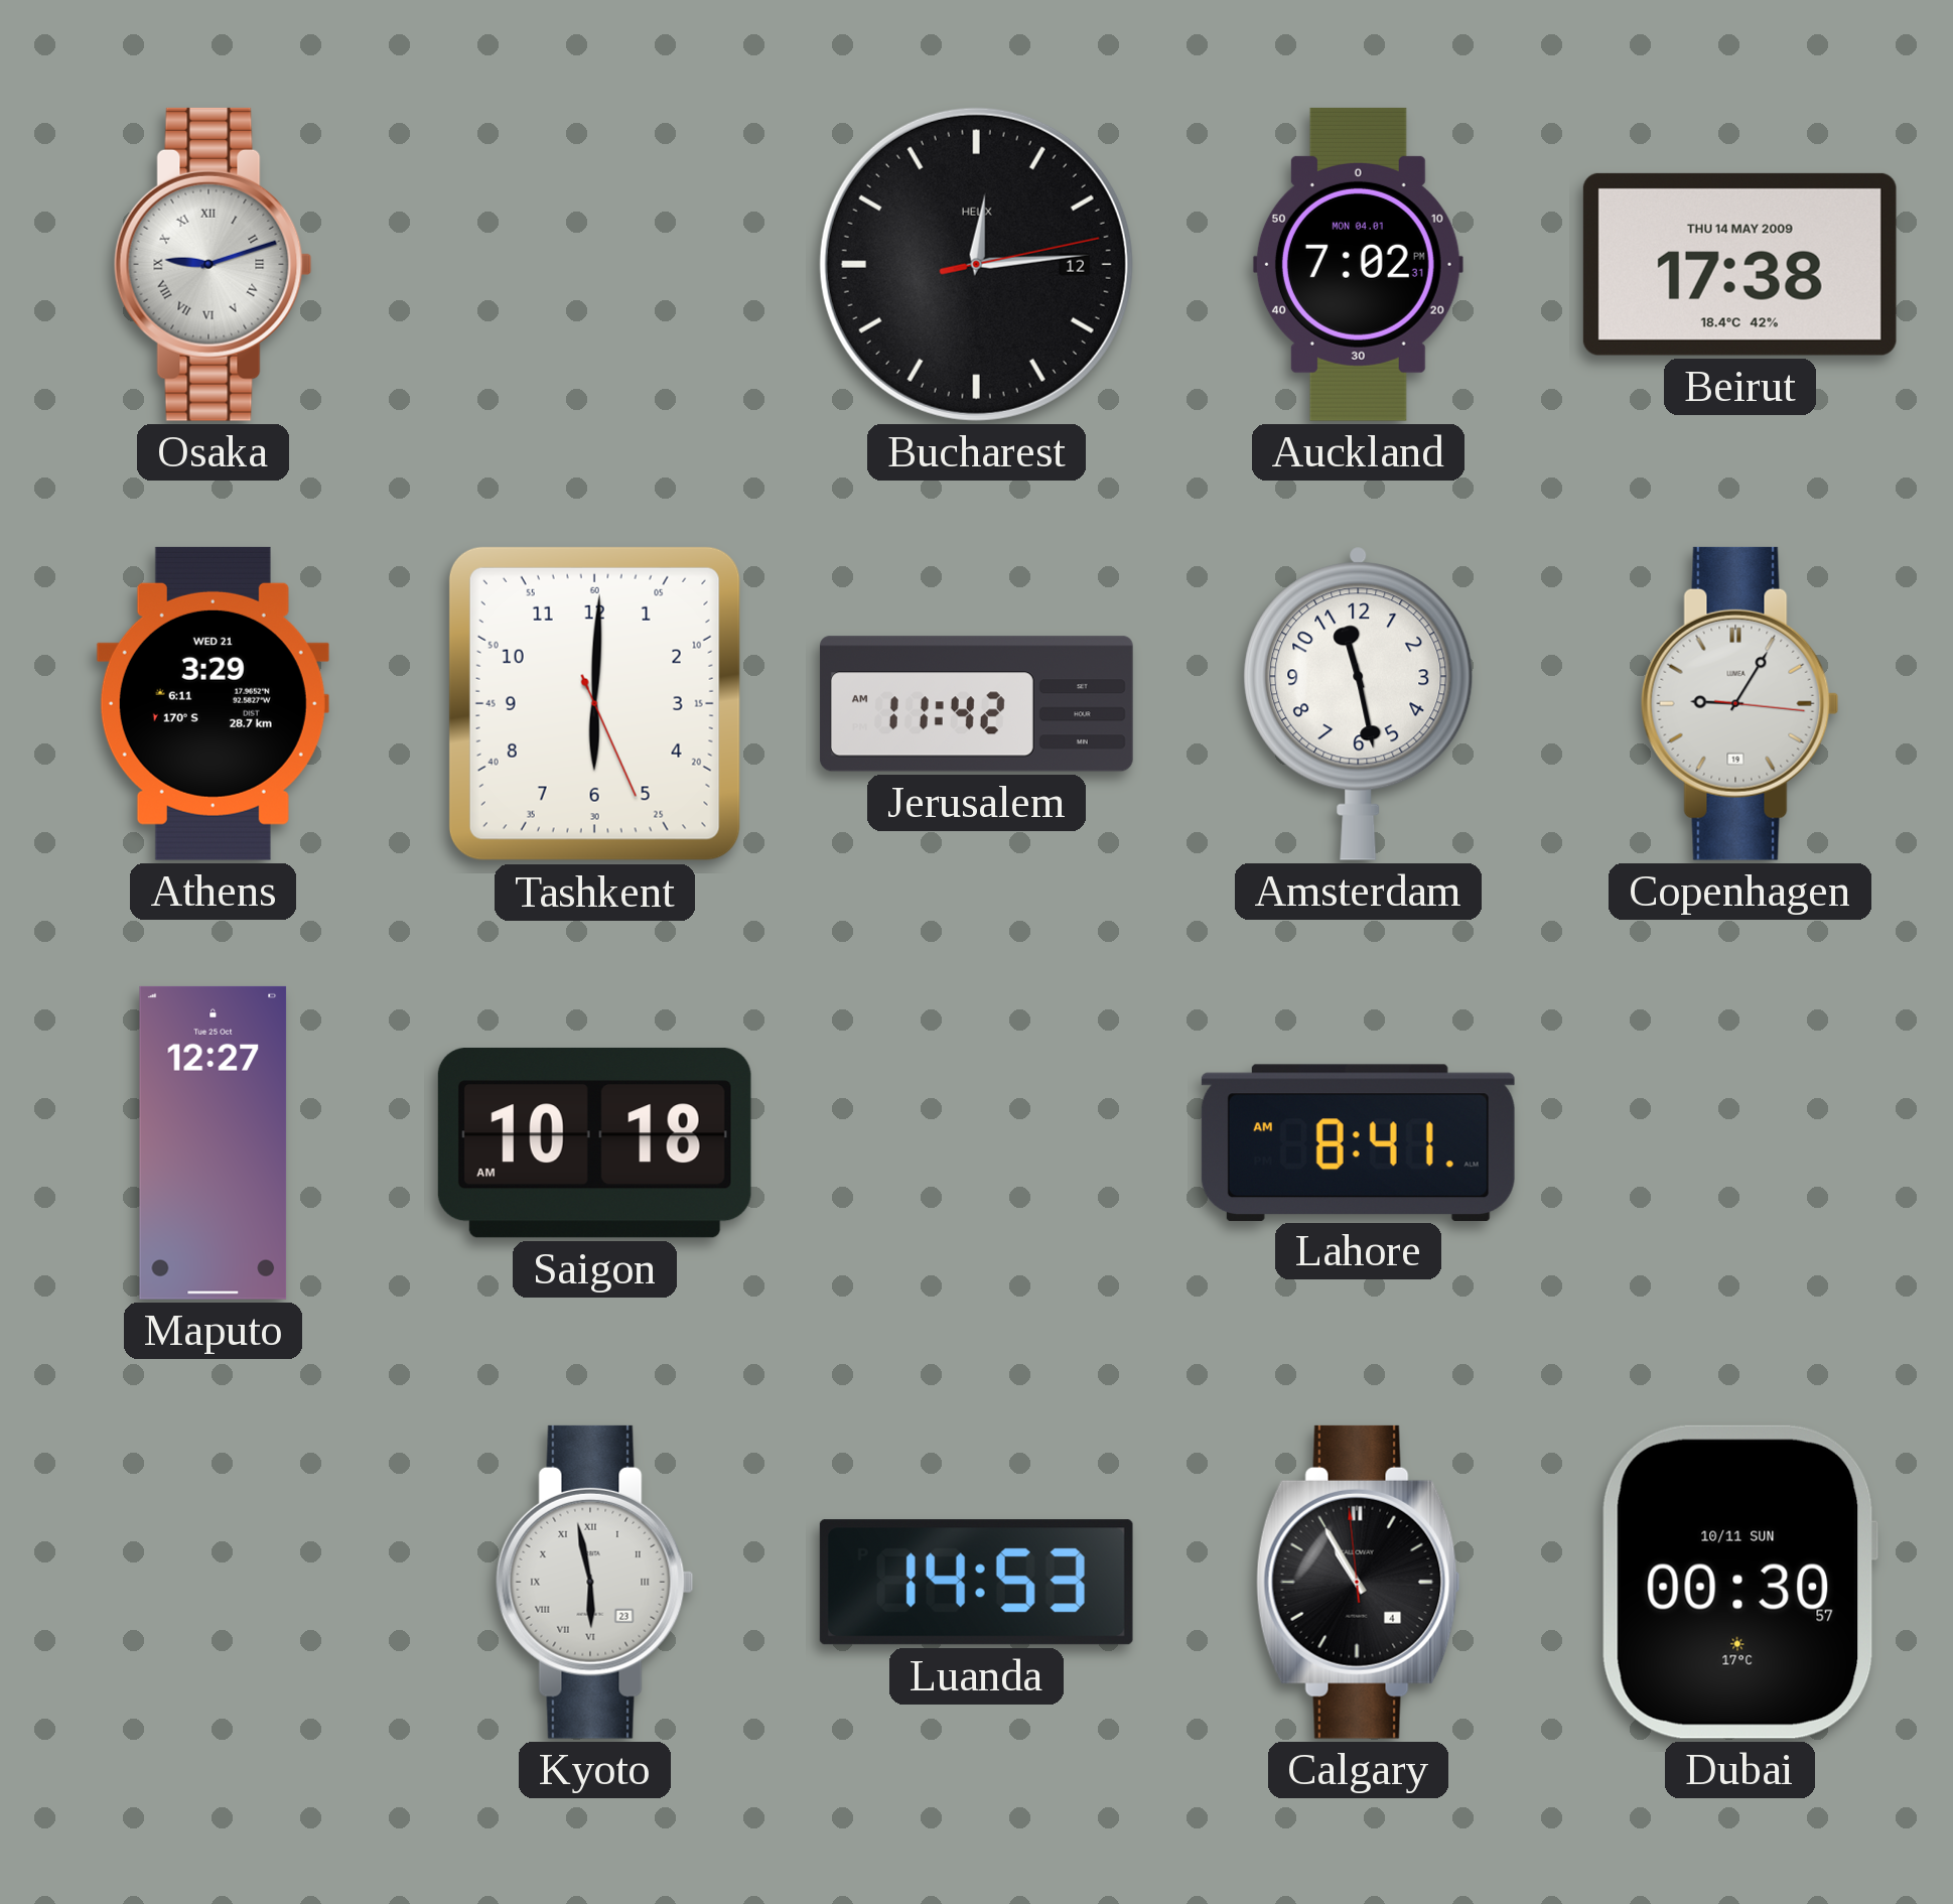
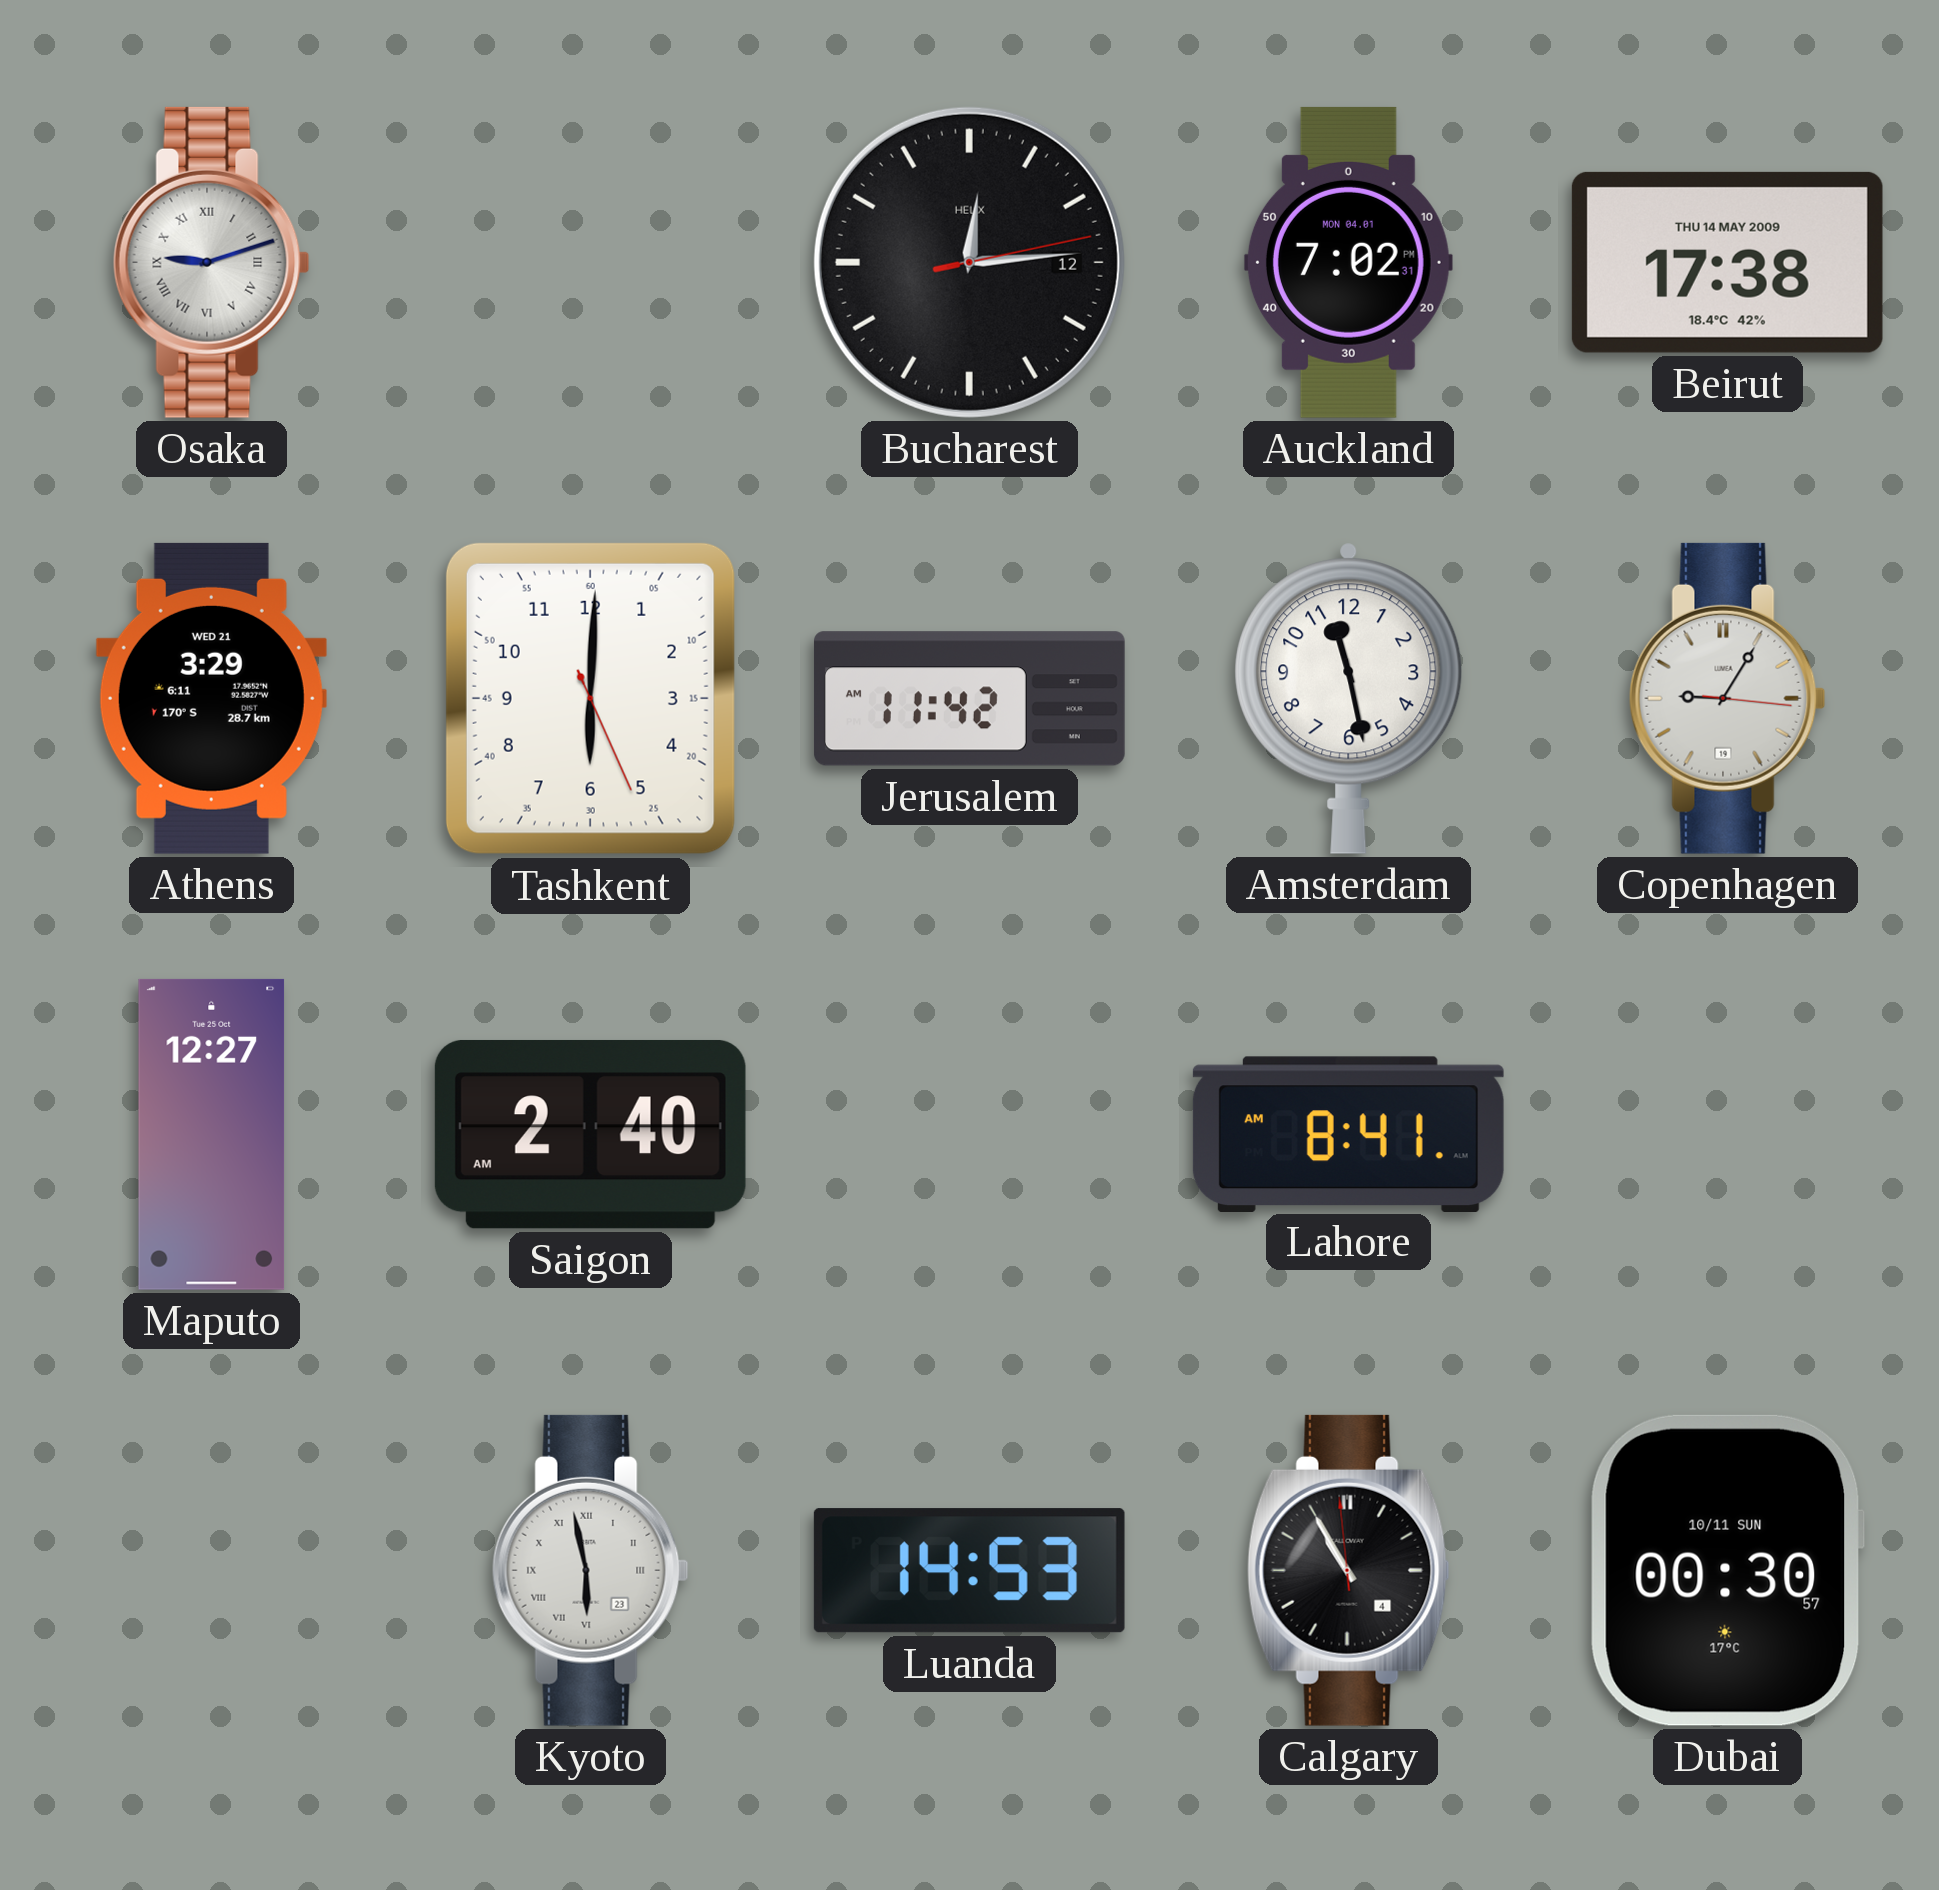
Saigon: 10:18 -> 2:40
